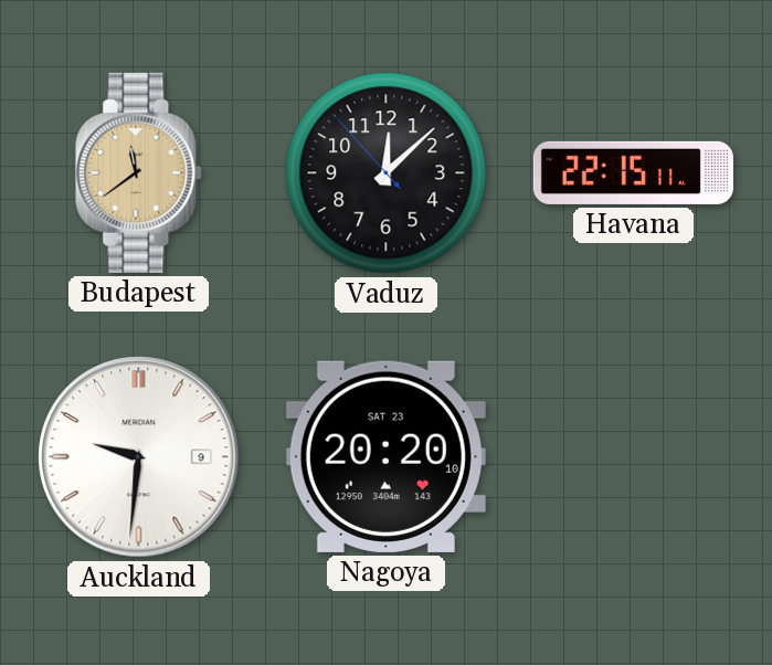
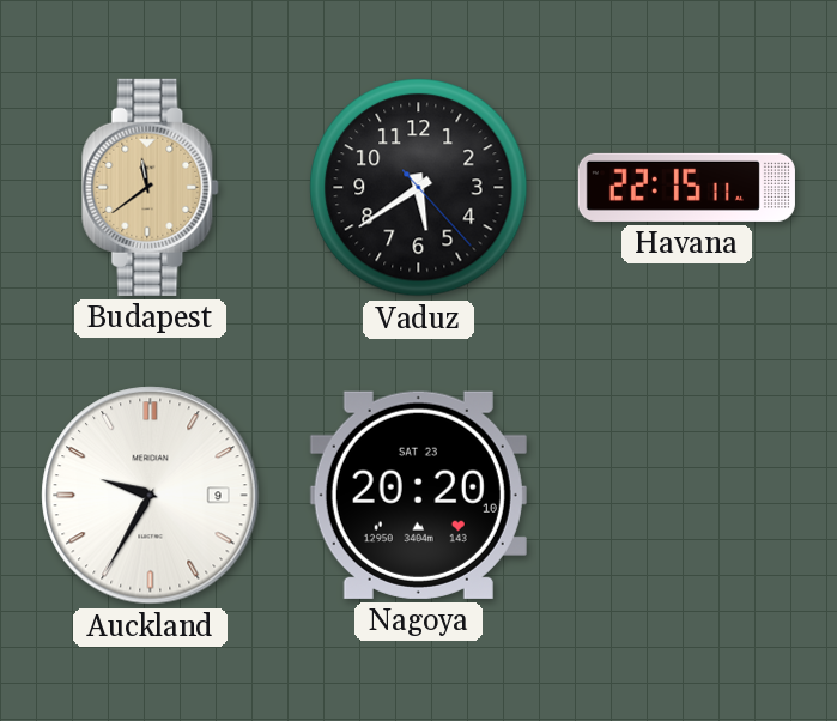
Vaduz: 12:07 -> 5:39
Auckland: 9:31 -> 9:35
